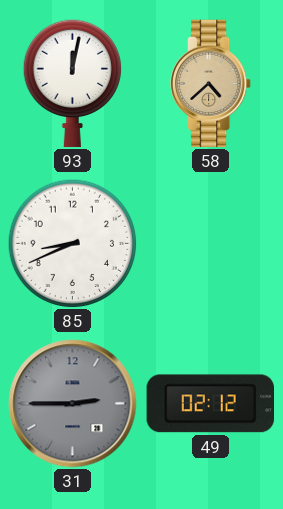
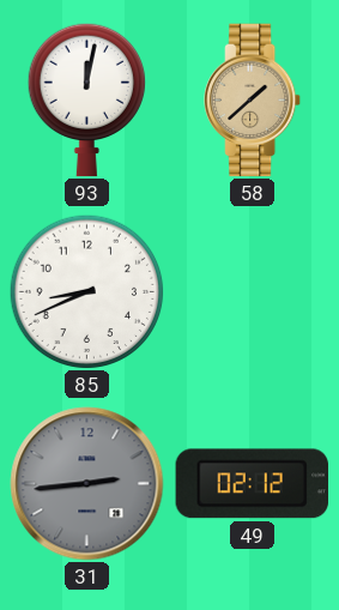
58: 4:38 -> 1:38
31: 2:45 -> 2:44
